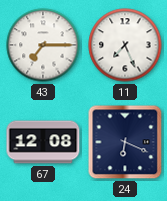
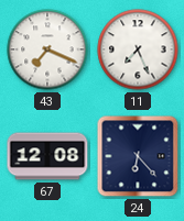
43: 7:15 -> 7:19
24: 6:19 -> 6:23
